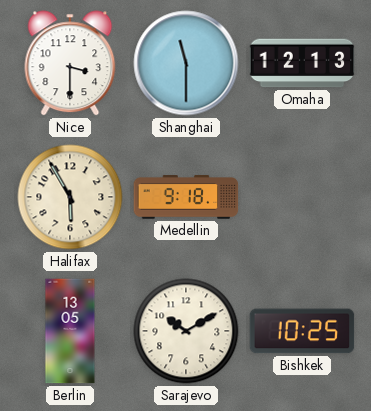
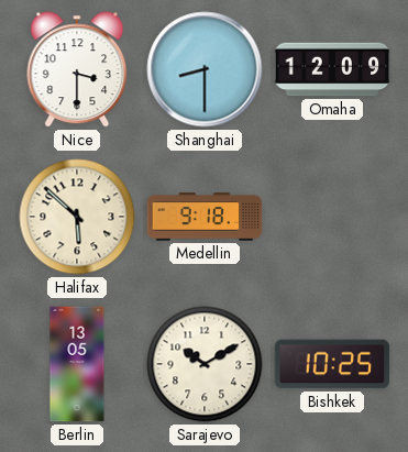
Shanghai: 11:30 -> 8:30
Omaha: 12:13 -> 12:09
Halifax: 5:55 -> 5:52
